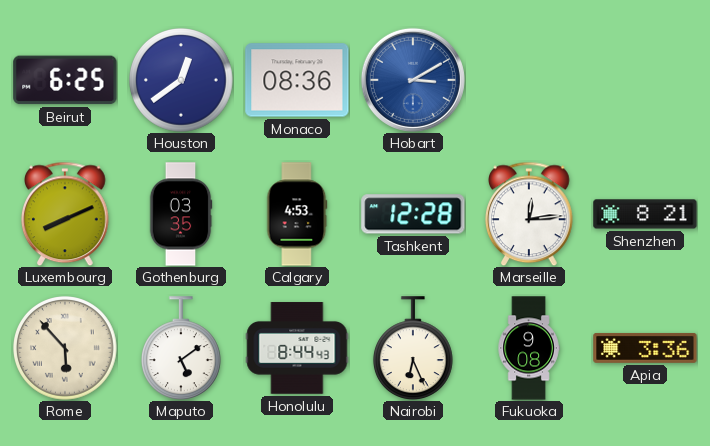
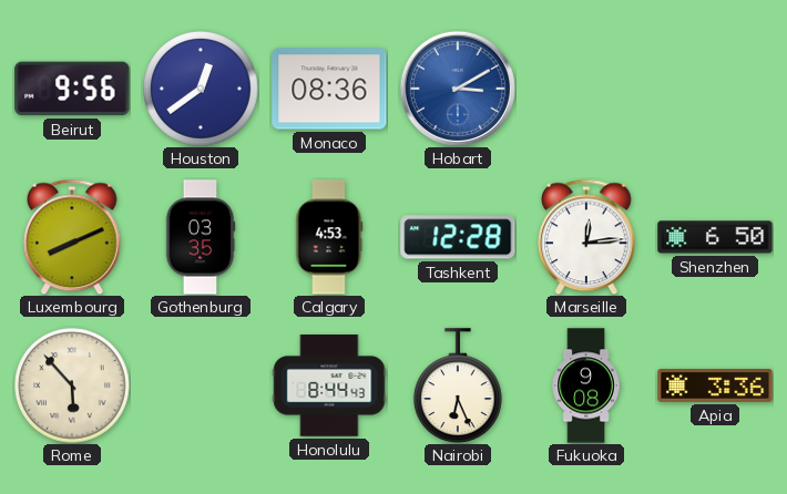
Beirut: 6:25 -> 9:56
Shenzhen: 8:21 -> 6:50
Maputo: 5:09 -> none
